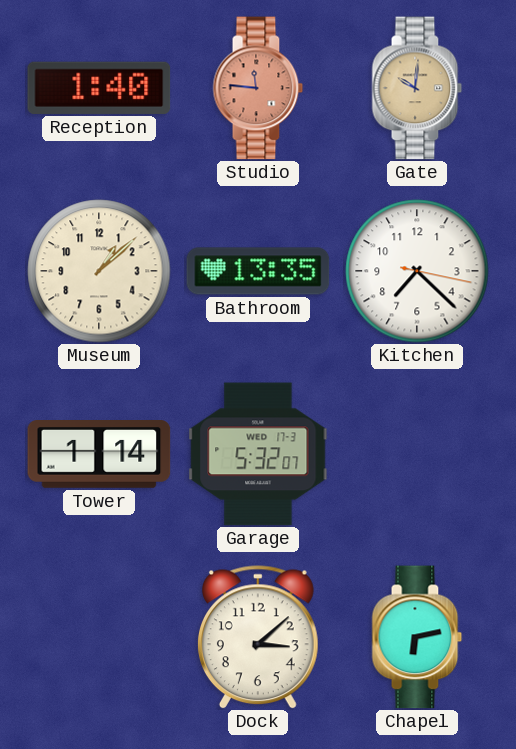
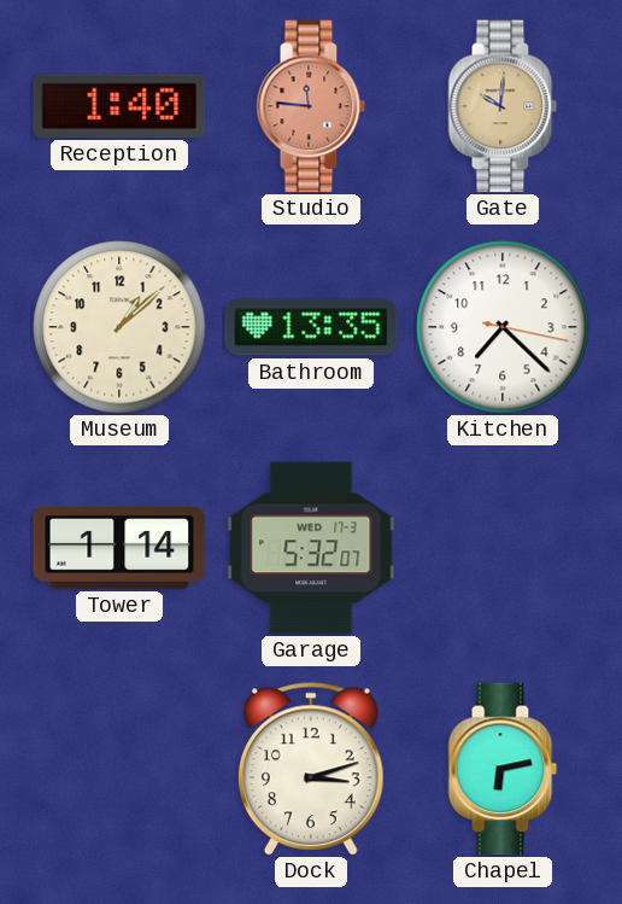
Dock: 3:08 -> 3:12
